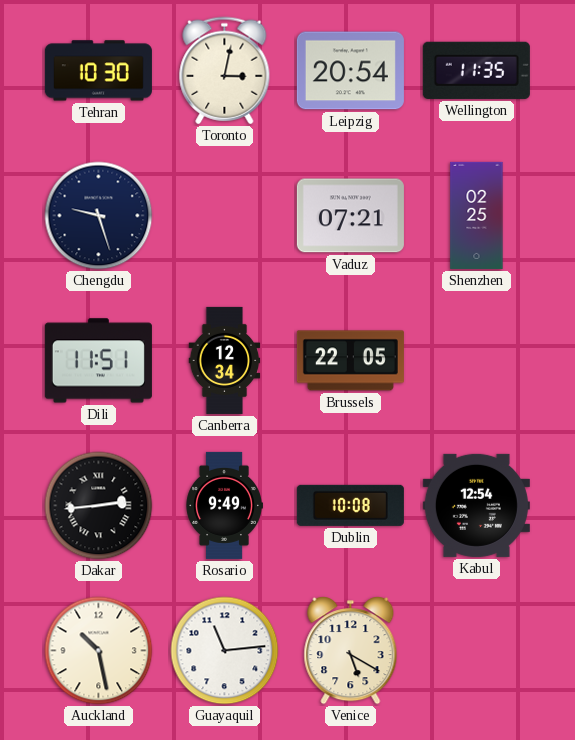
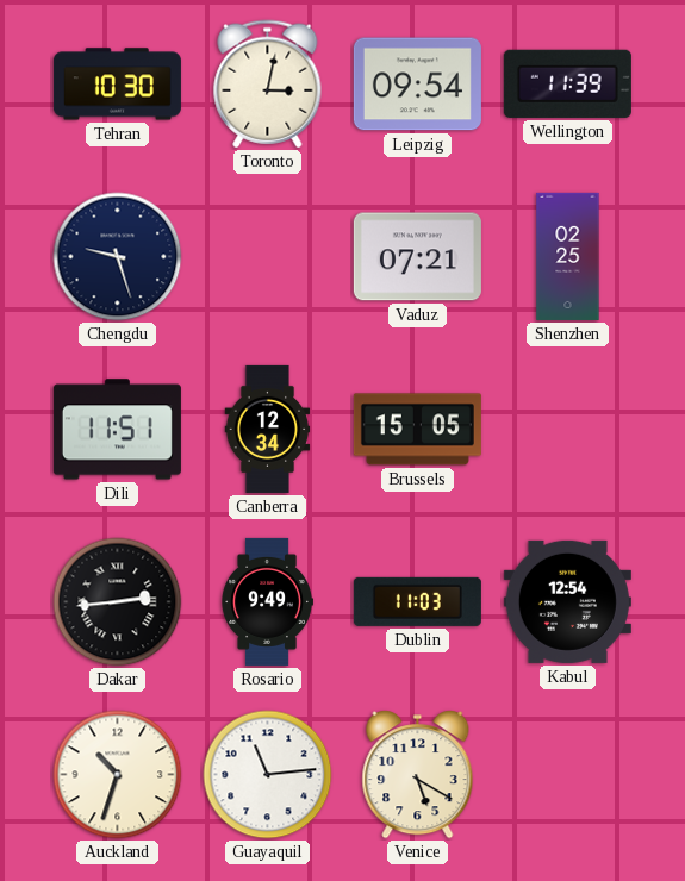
Leipzig: 20:54 -> 09:54
Wellington: 11:35 -> 11:39
Brussels: 22:05 -> 15:05
Dublin: 10:08 -> 11:03
Auckland: 10:28 -> 10:33
